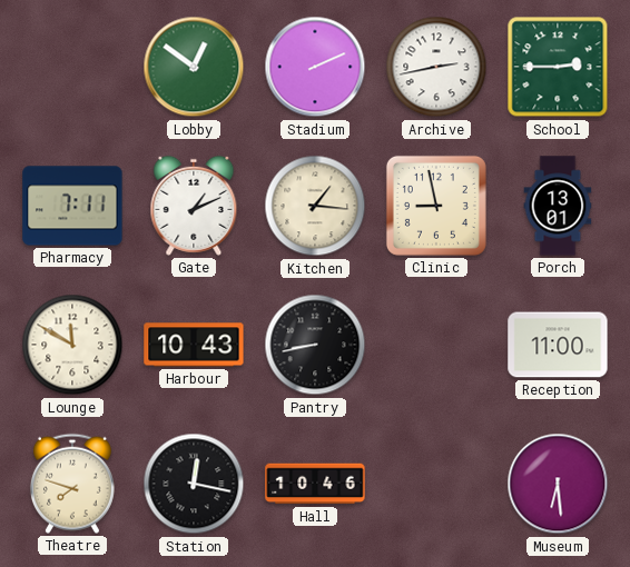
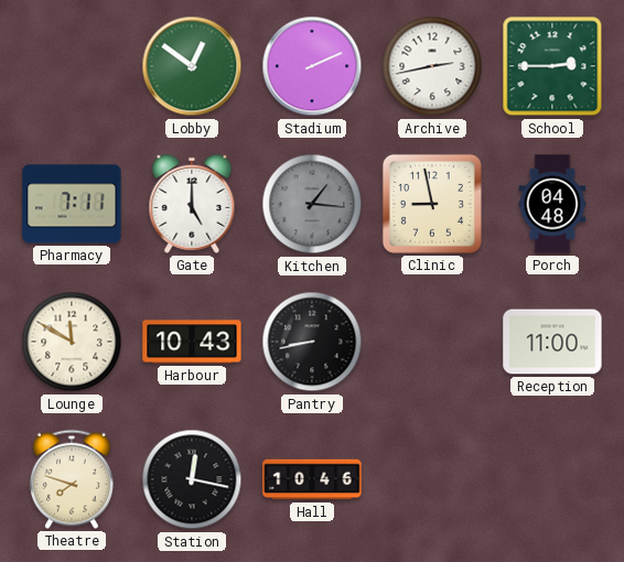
Gate: 1:11 -> 5:00
Kitchen dial: cream -> grey
Porch: 13:01 -> 04:48
Museum: 6:29 -> none
